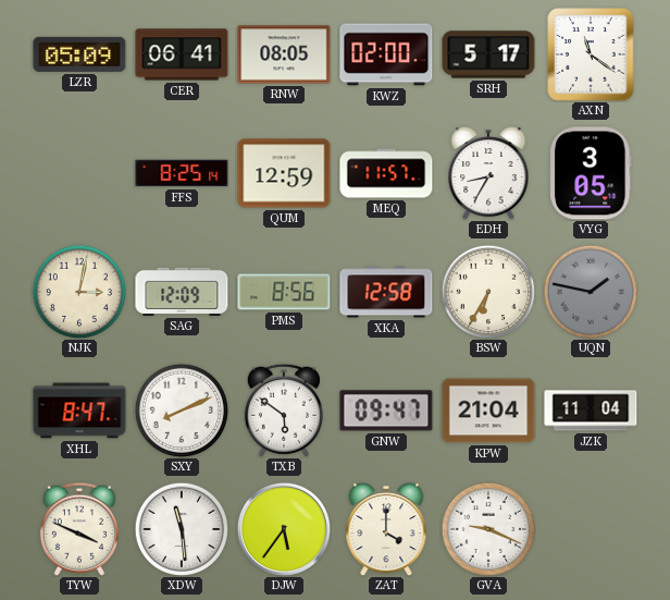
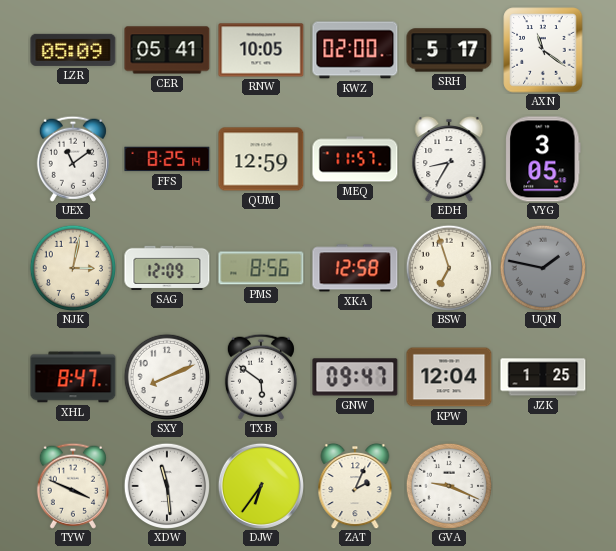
CER: 06:41 -> 05:41
RNW: 08:05 -> 10:05
UEX: none -> 11:09
BSW: 6:35 -> 6:57
KPW: 21:04 -> 12:04
JZK: 11:04 -> 1:25
DJW: 5:36 -> 6:36
ZAT: 4:00 -> 2:04
